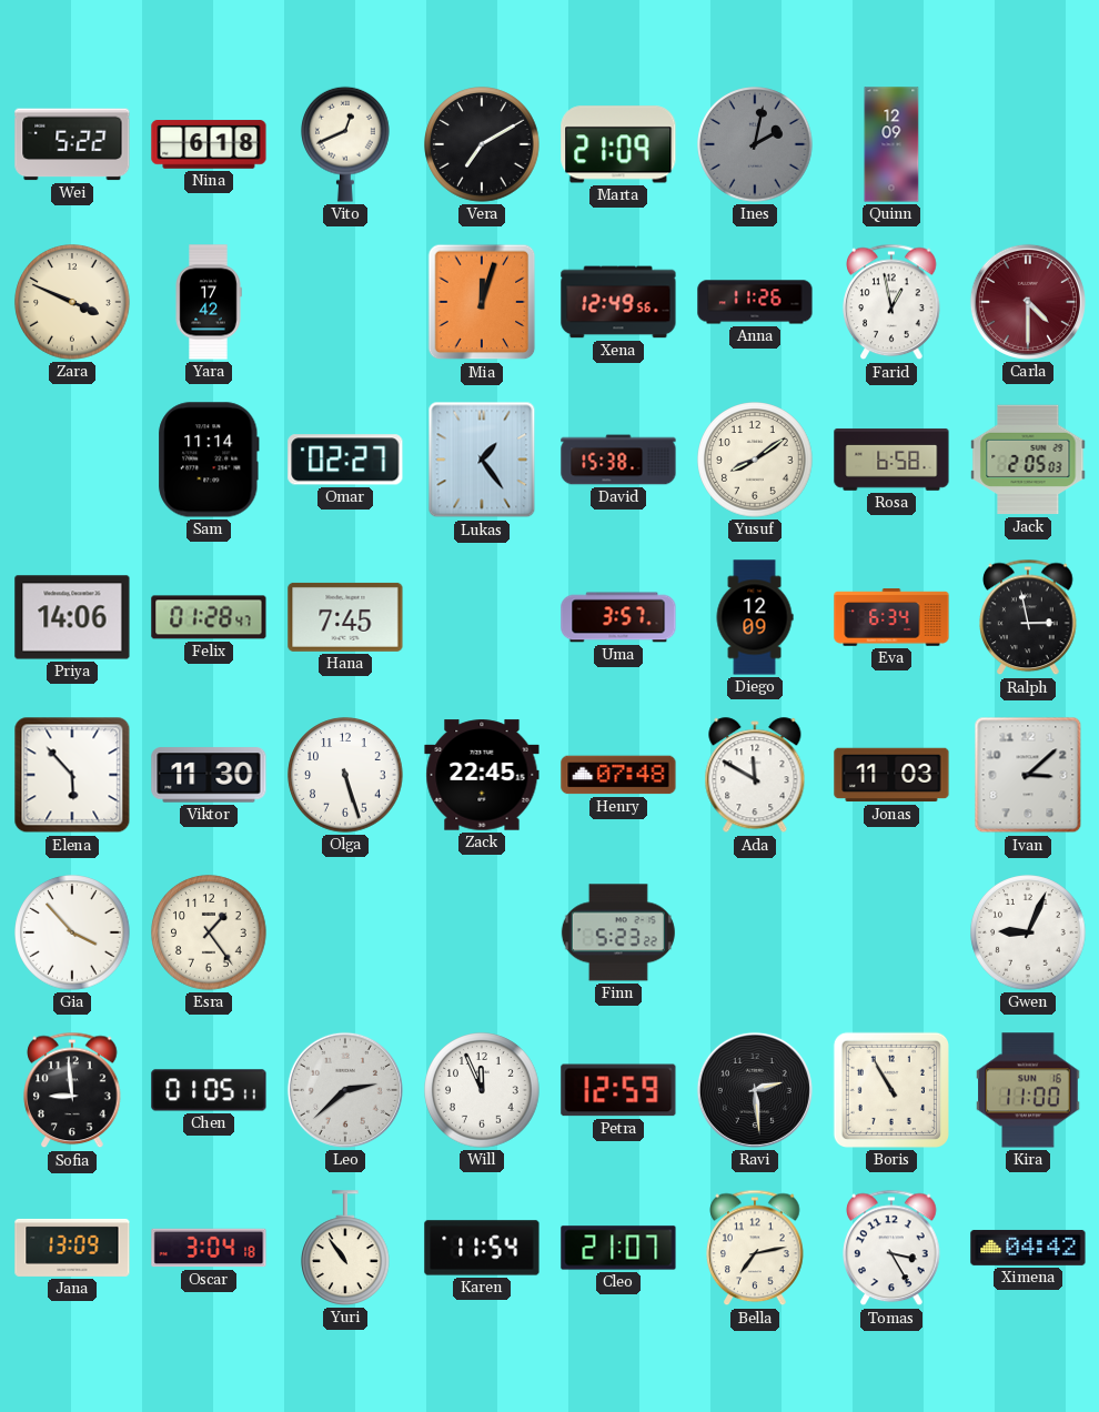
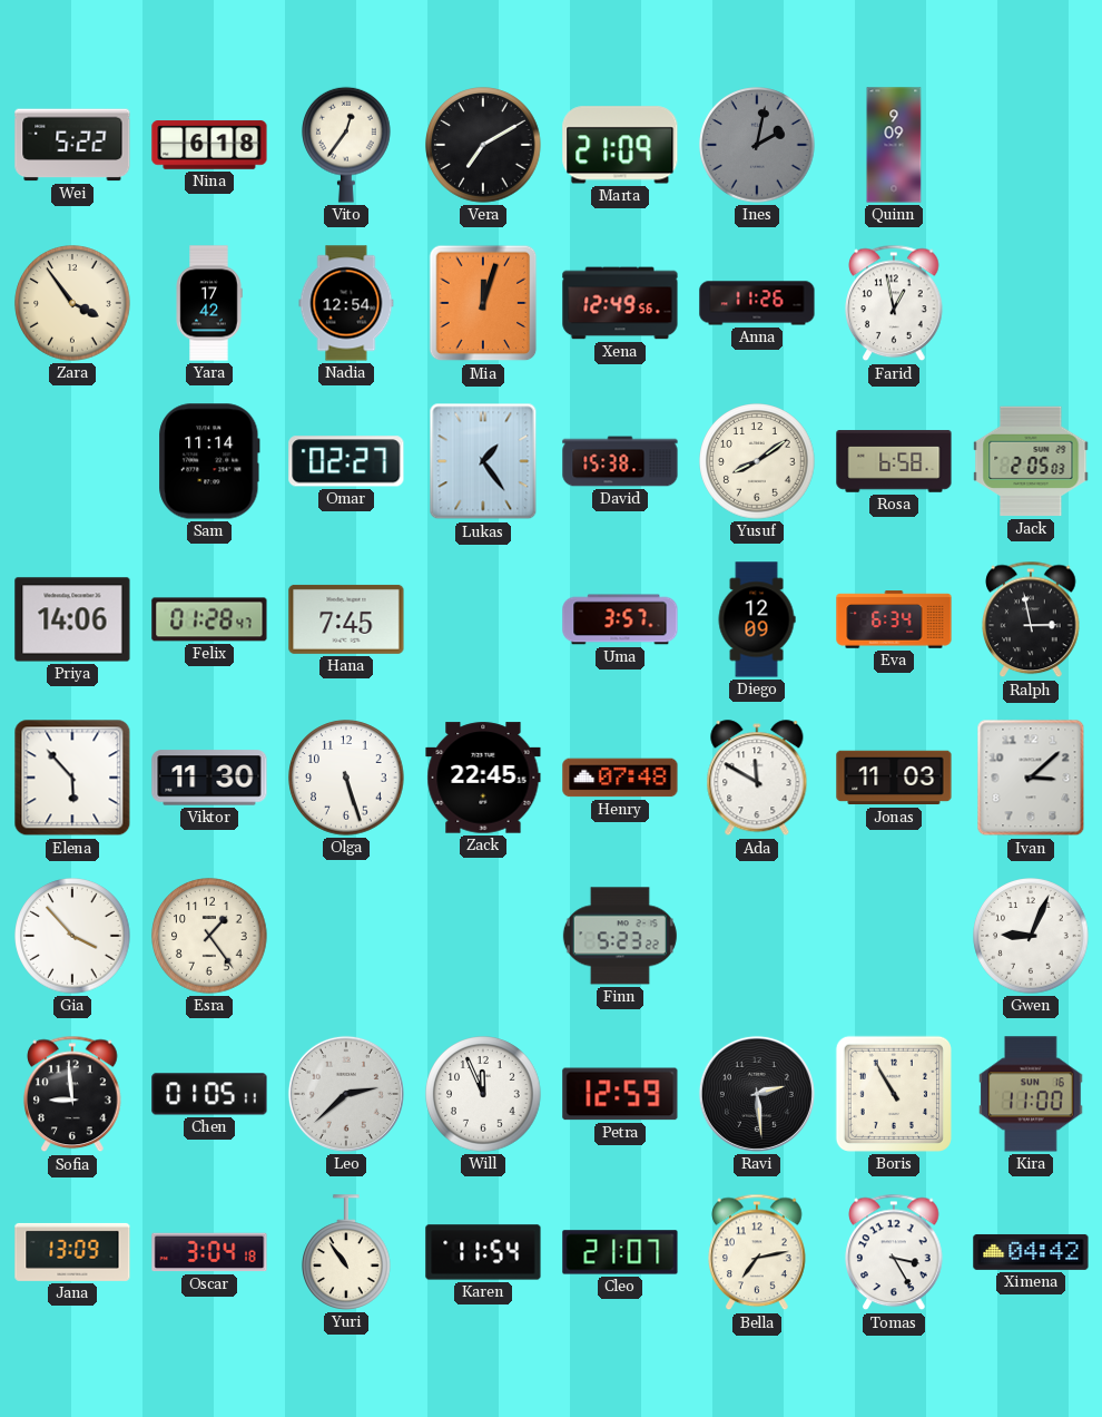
Vito: 12:41 -> 12:36
Quinn: 12:09 -> 9:09
Zara: 3:49 -> 3:54
Nadia: none -> 12:54
Carla: 4:30 -> none
